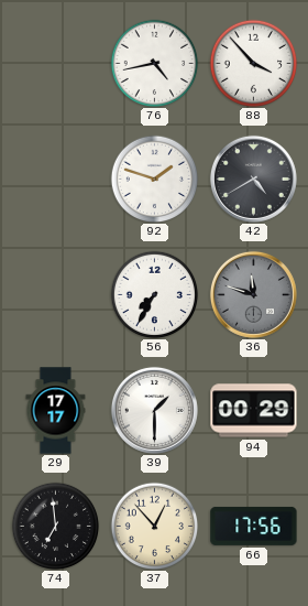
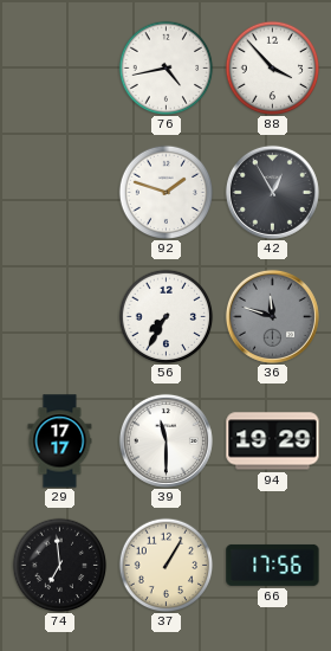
42: 4:40 -> 12:55
39: 1:30 -> 11:30
94: 00:29 -> 19:29
37: 12:53 -> 1:05
